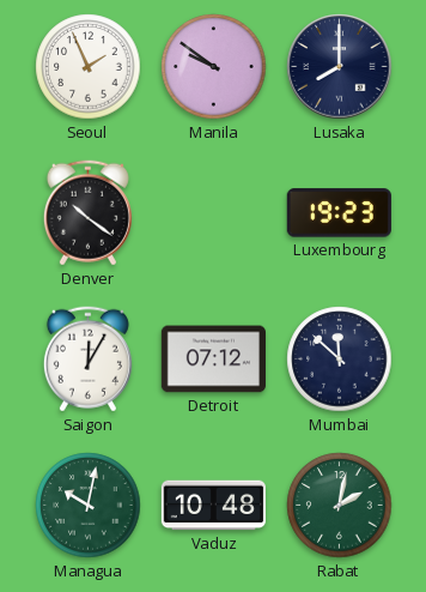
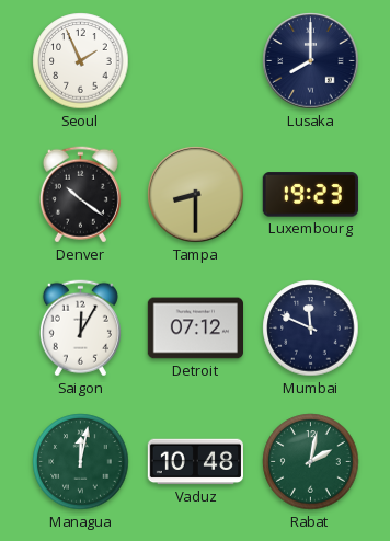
Manila: 9:51 -> none
Tampa: none -> 8:30
Mumbai: 11:52 -> 11:49
Managua: 10:02 -> 12:02
